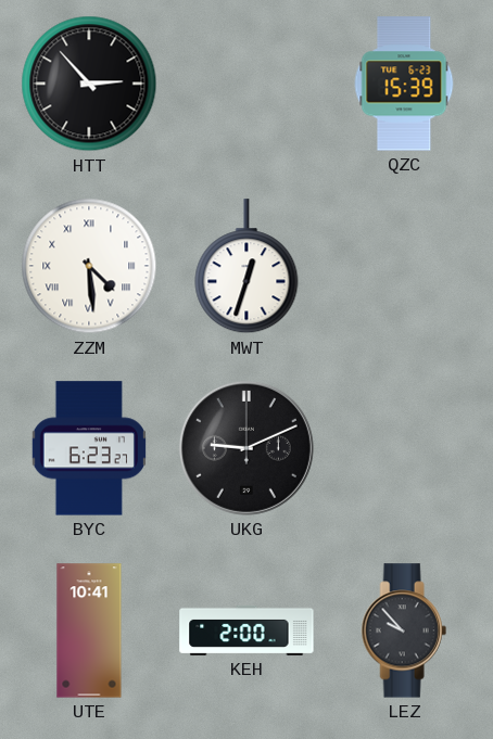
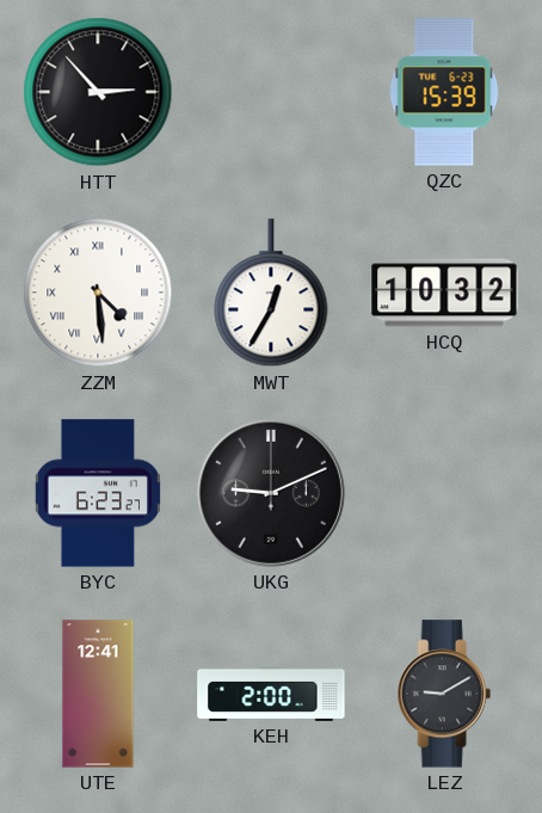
MWT: 12:33 -> 12:35
HCQ: none -> 10:32
UTE: 10:41 -> 12:41
LEZ: 9:53 -> 9:10
